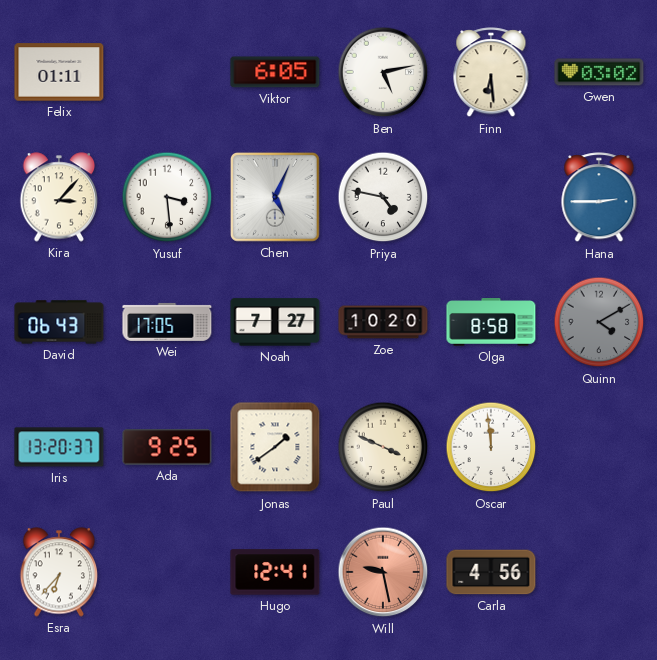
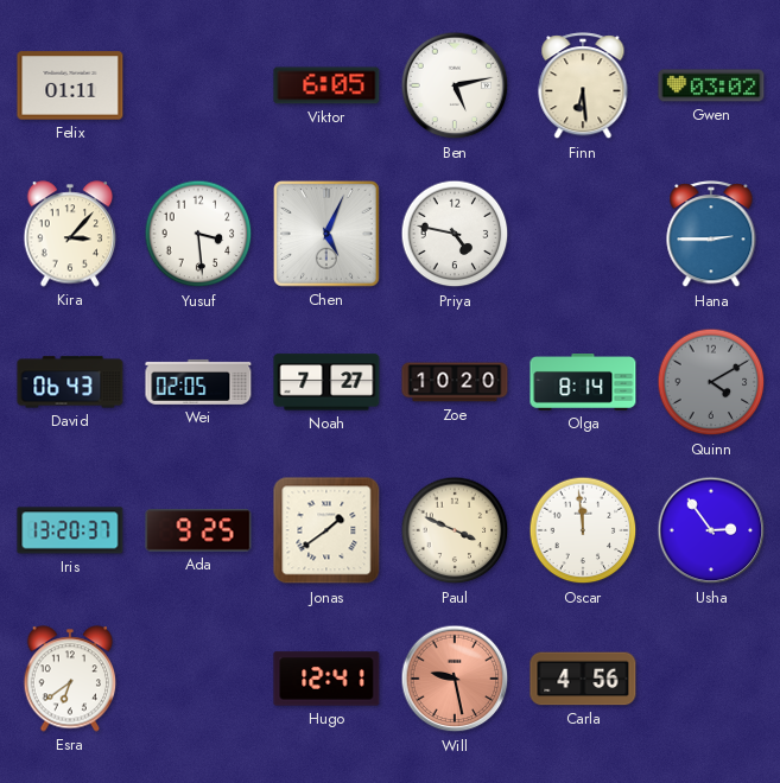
Wei: 17:05 -> 02:05
Olga: 8:58 -> 8:14
Usha: none -> 2:54
Esra: 6:37 -> 6:39
